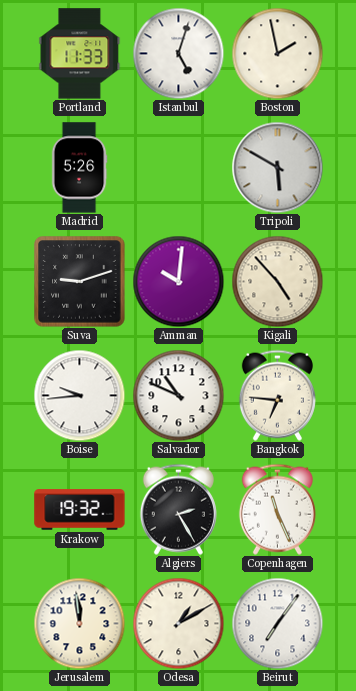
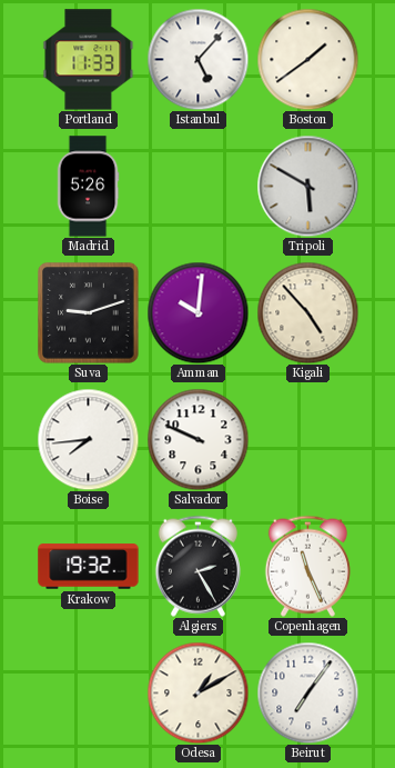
Istanbul: 5:03 -> 5:07
Boston: 1:58 -> 1:39
Boise: 9:44 -> 7:44
Salvador: 10:49 -> 9:49
Bangkok: 6:46 -> none
Jerusalem: 11:59 -> none
